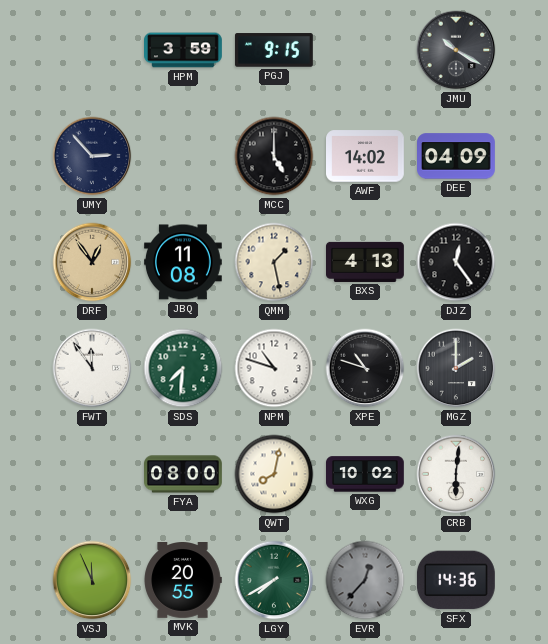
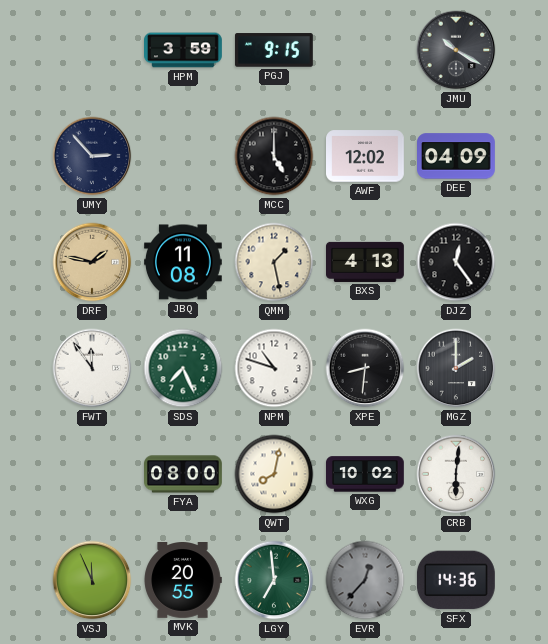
AWF: 14:02 -> 12:02
DRF: 12:54 -> 1:47
SDS: 7:31 -> 7:26
XPE: 10:48 -> 8:31
LGY: 7:40 -> 6:59
